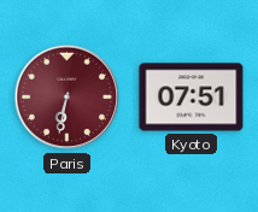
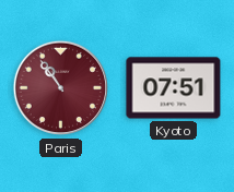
Paris: 6:32 -> 10:54
